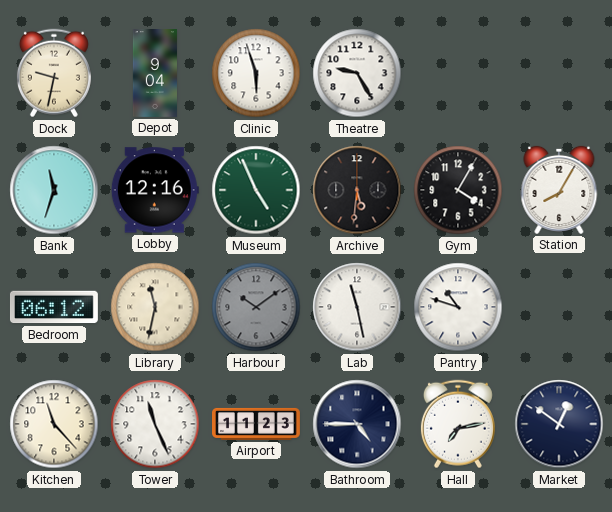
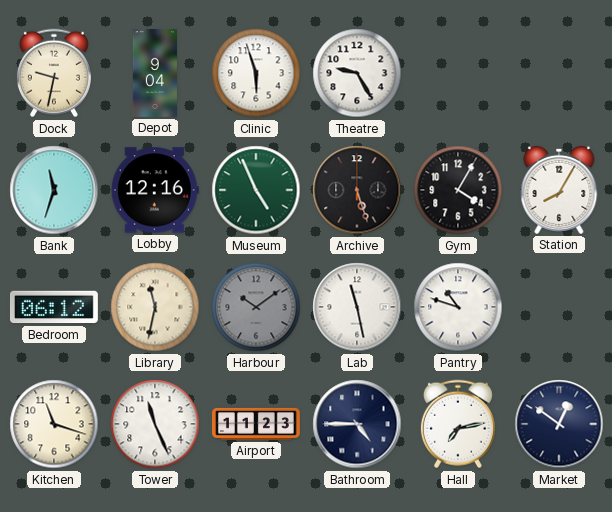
Archive: 5:31 -> 5:27
Kitchen: 11:23 -> 11:18
